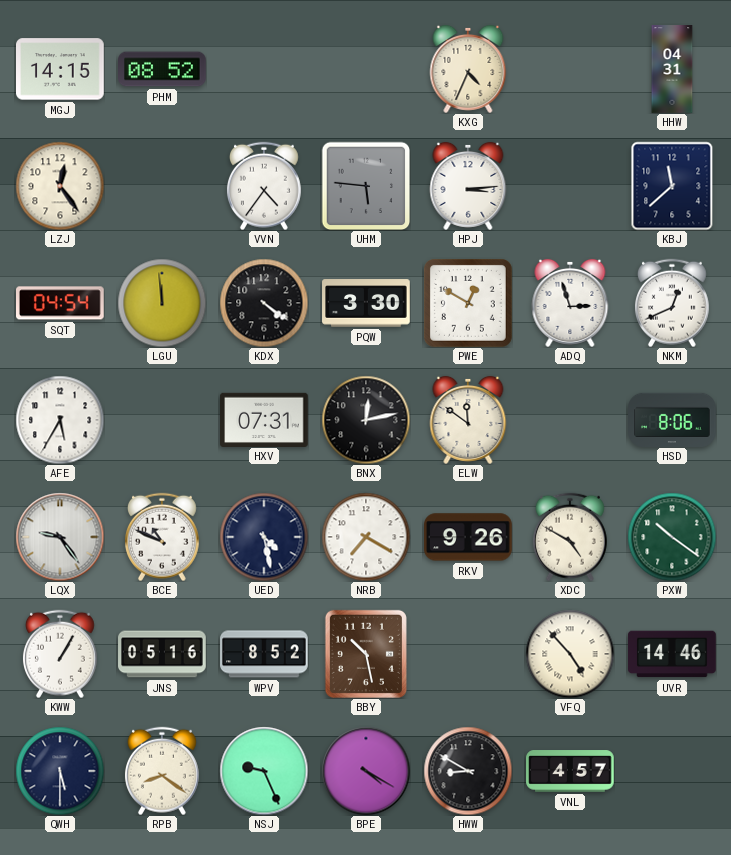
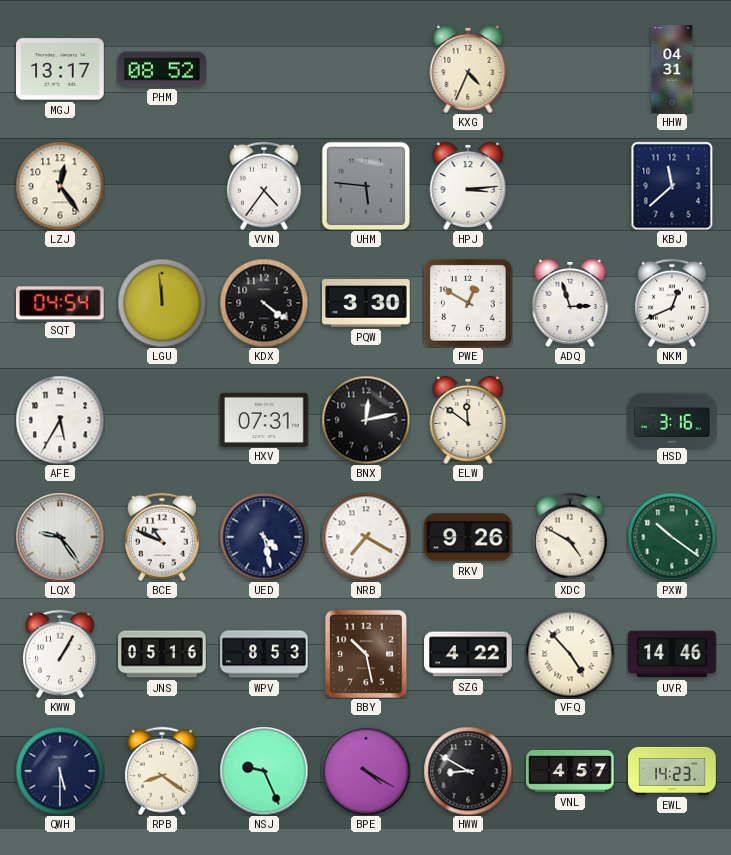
MGJ: 14:15 -> 13:17
HSD: 8:06 -> 3:16
WPV: 8:52 -> 8:53
SZG: none -> 4:22
EWL: none -> 14:23
